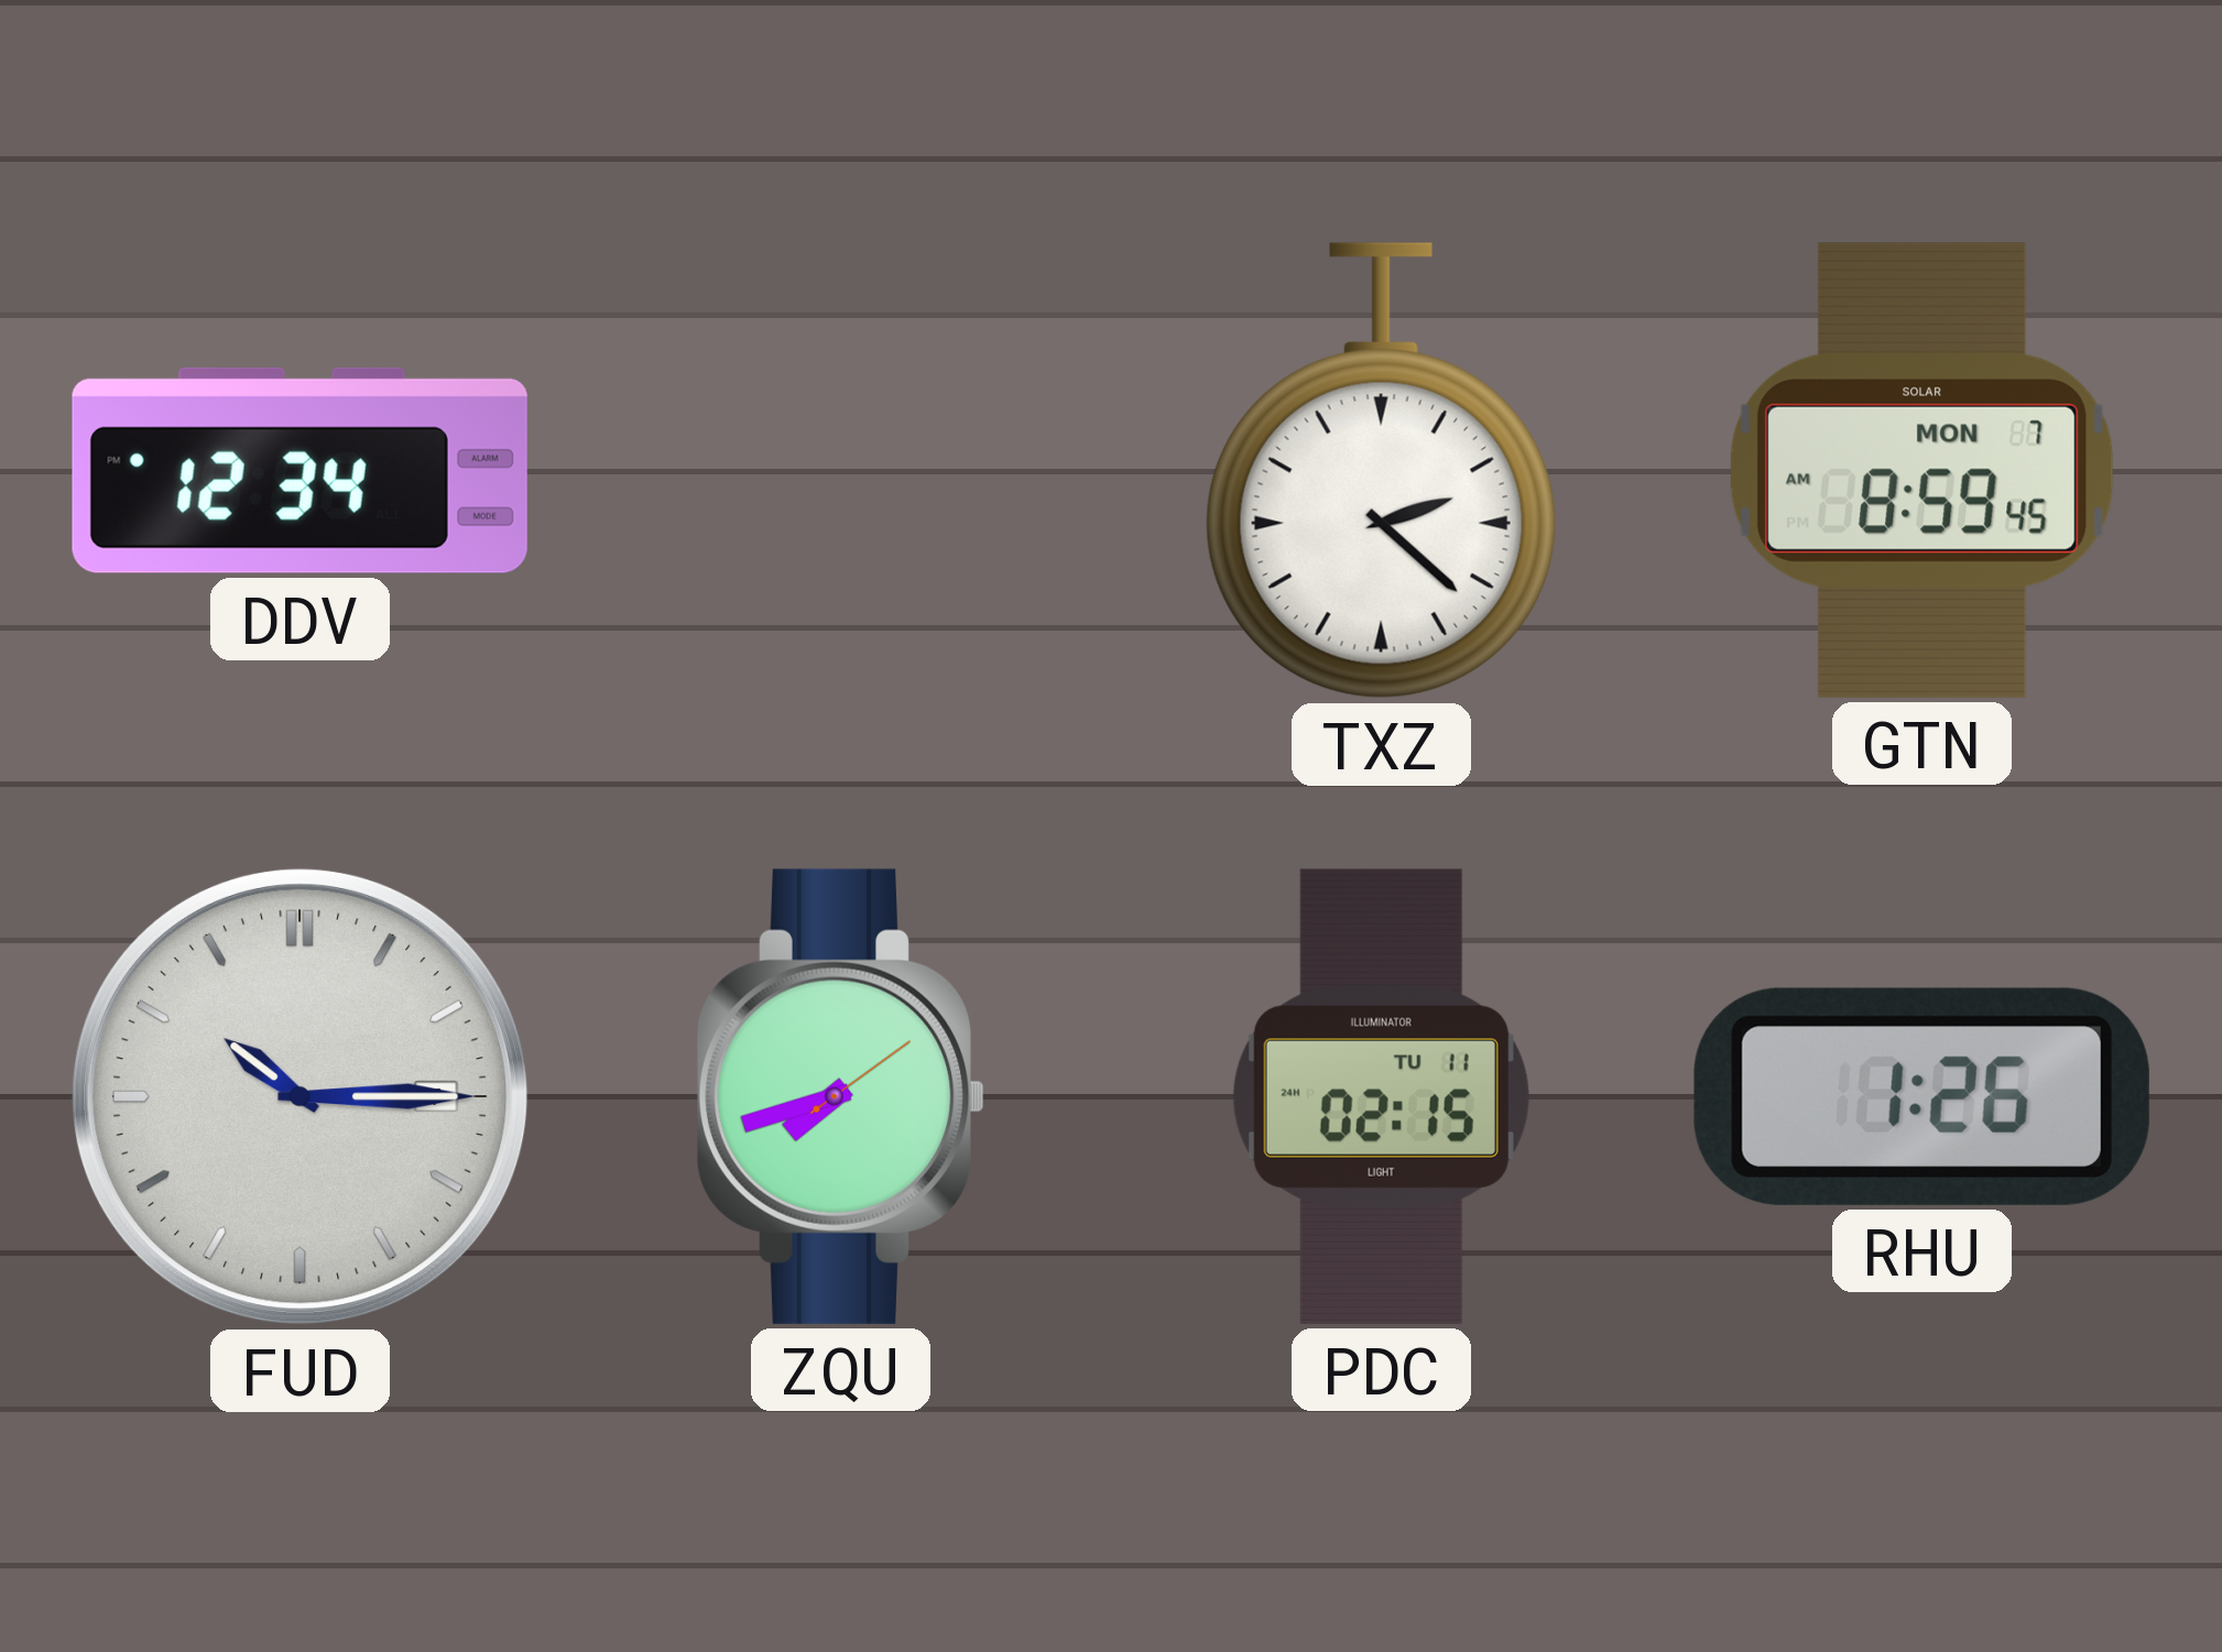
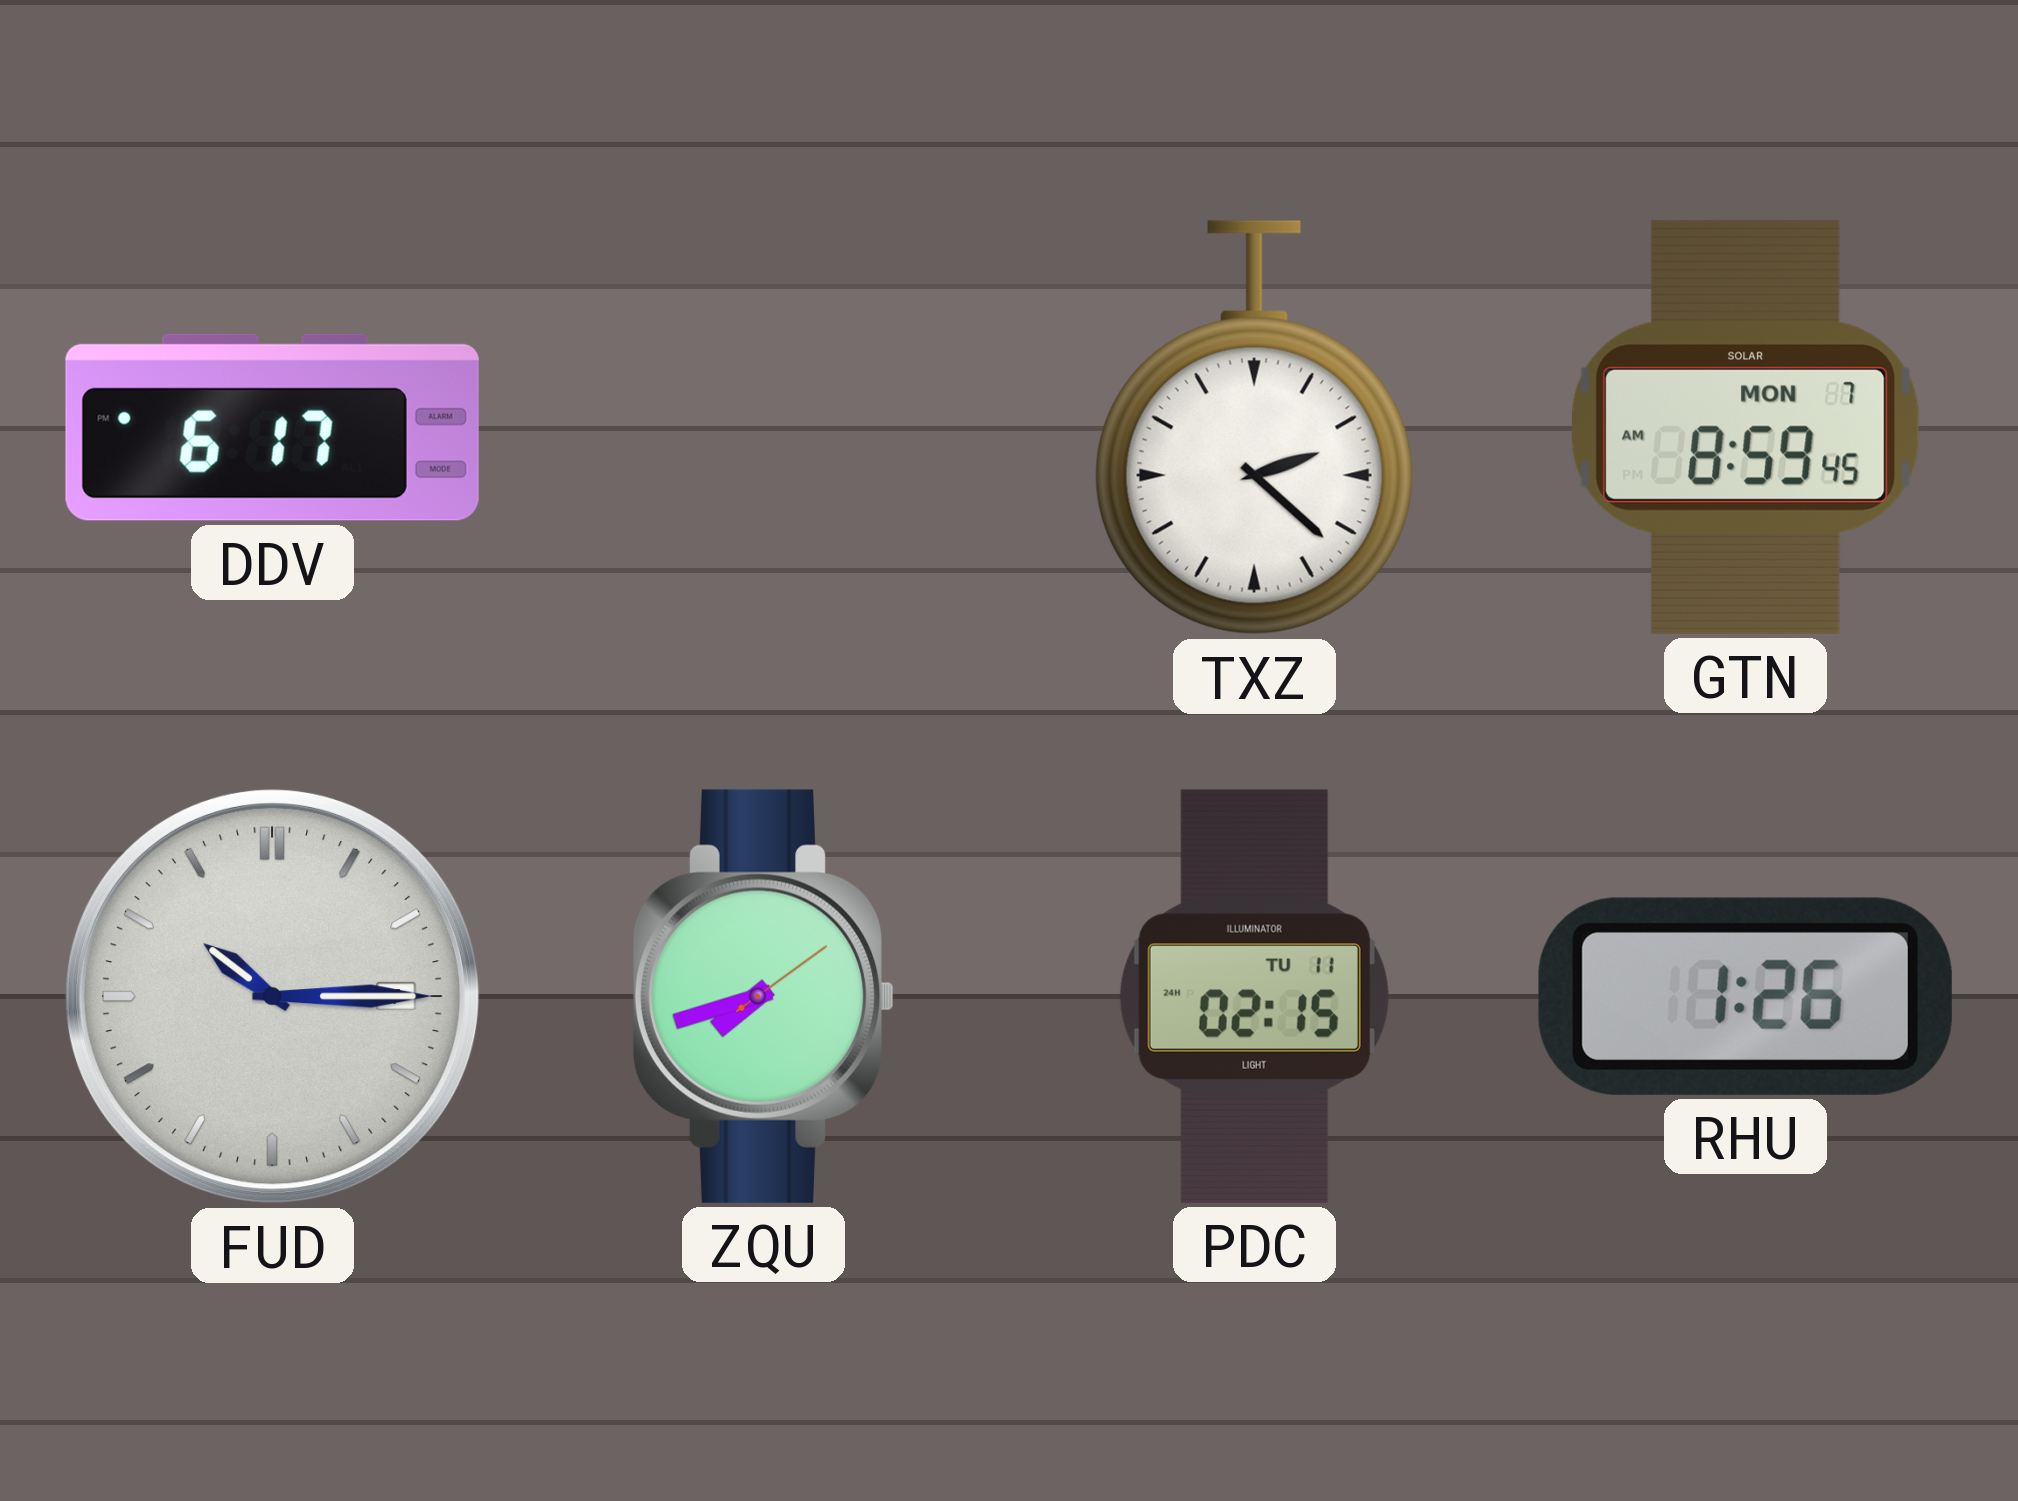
DDV: 12:34 -> 6:17
